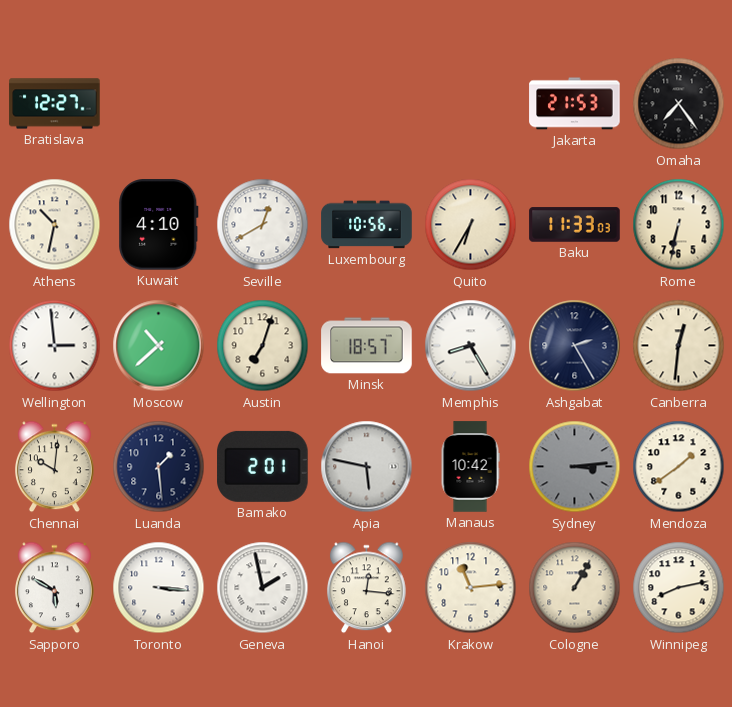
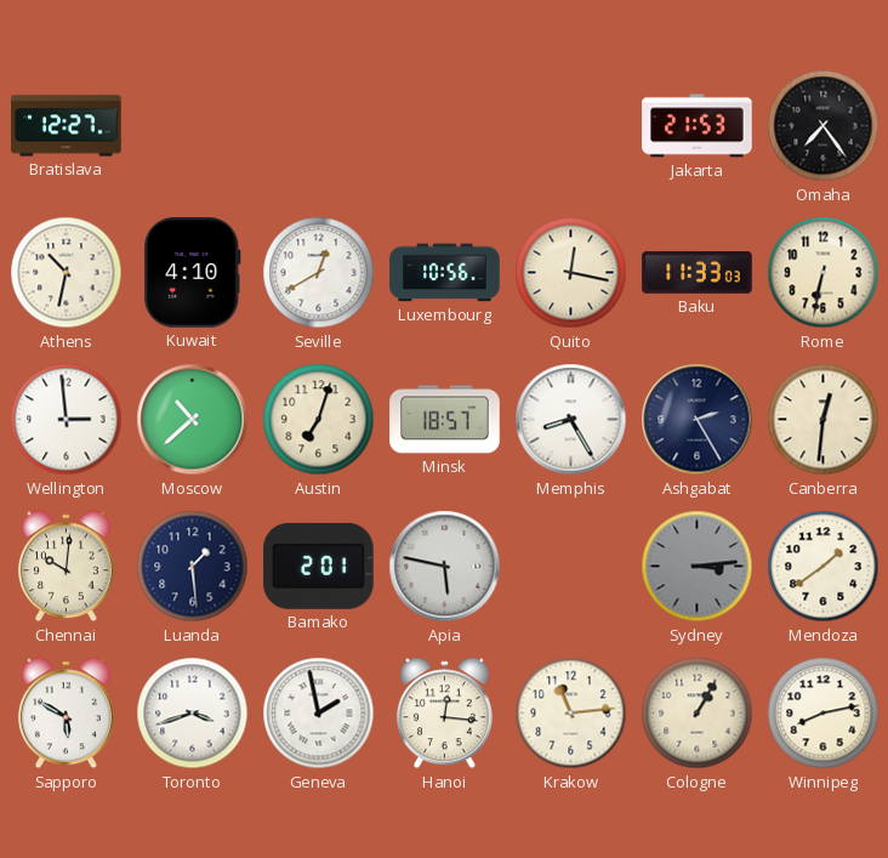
Quito: 6:35 -> 12:17
Manaus: 10:42 -> none
Toronto: 3:16 -> 3:42
